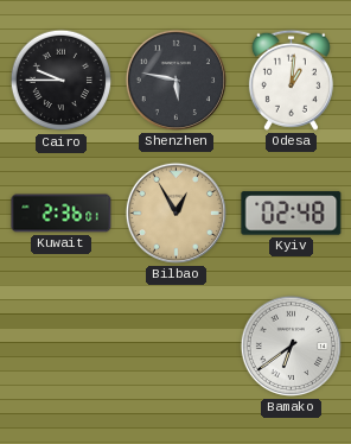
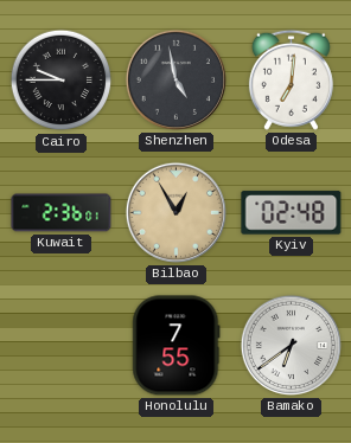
Shenzhen: 5:47 -> 4:58
Odesa: 1:01 -> 7:01
Honolulu: none -> 7:55
